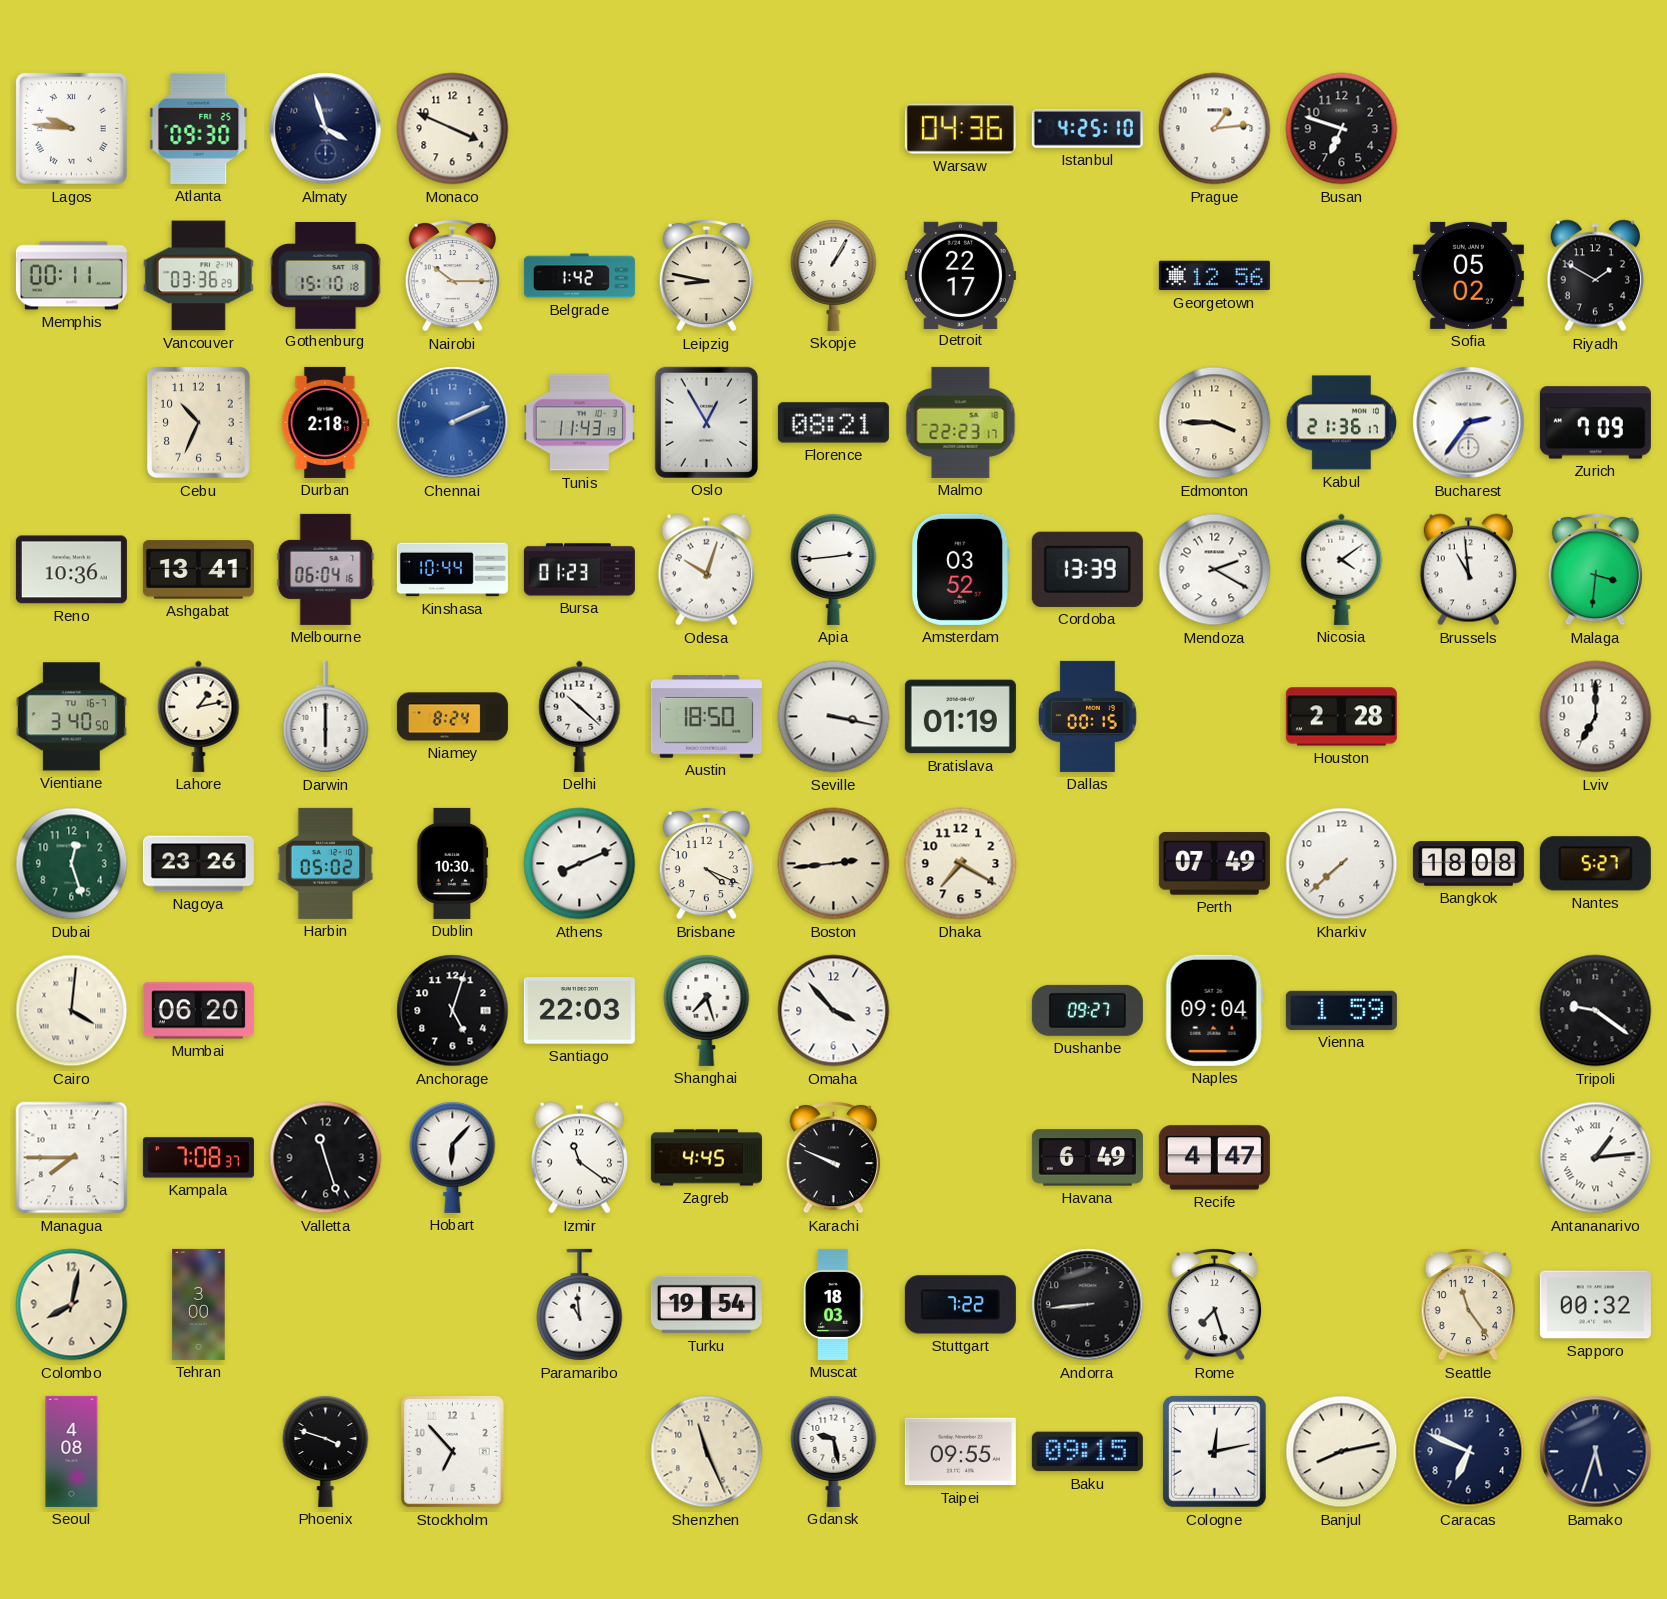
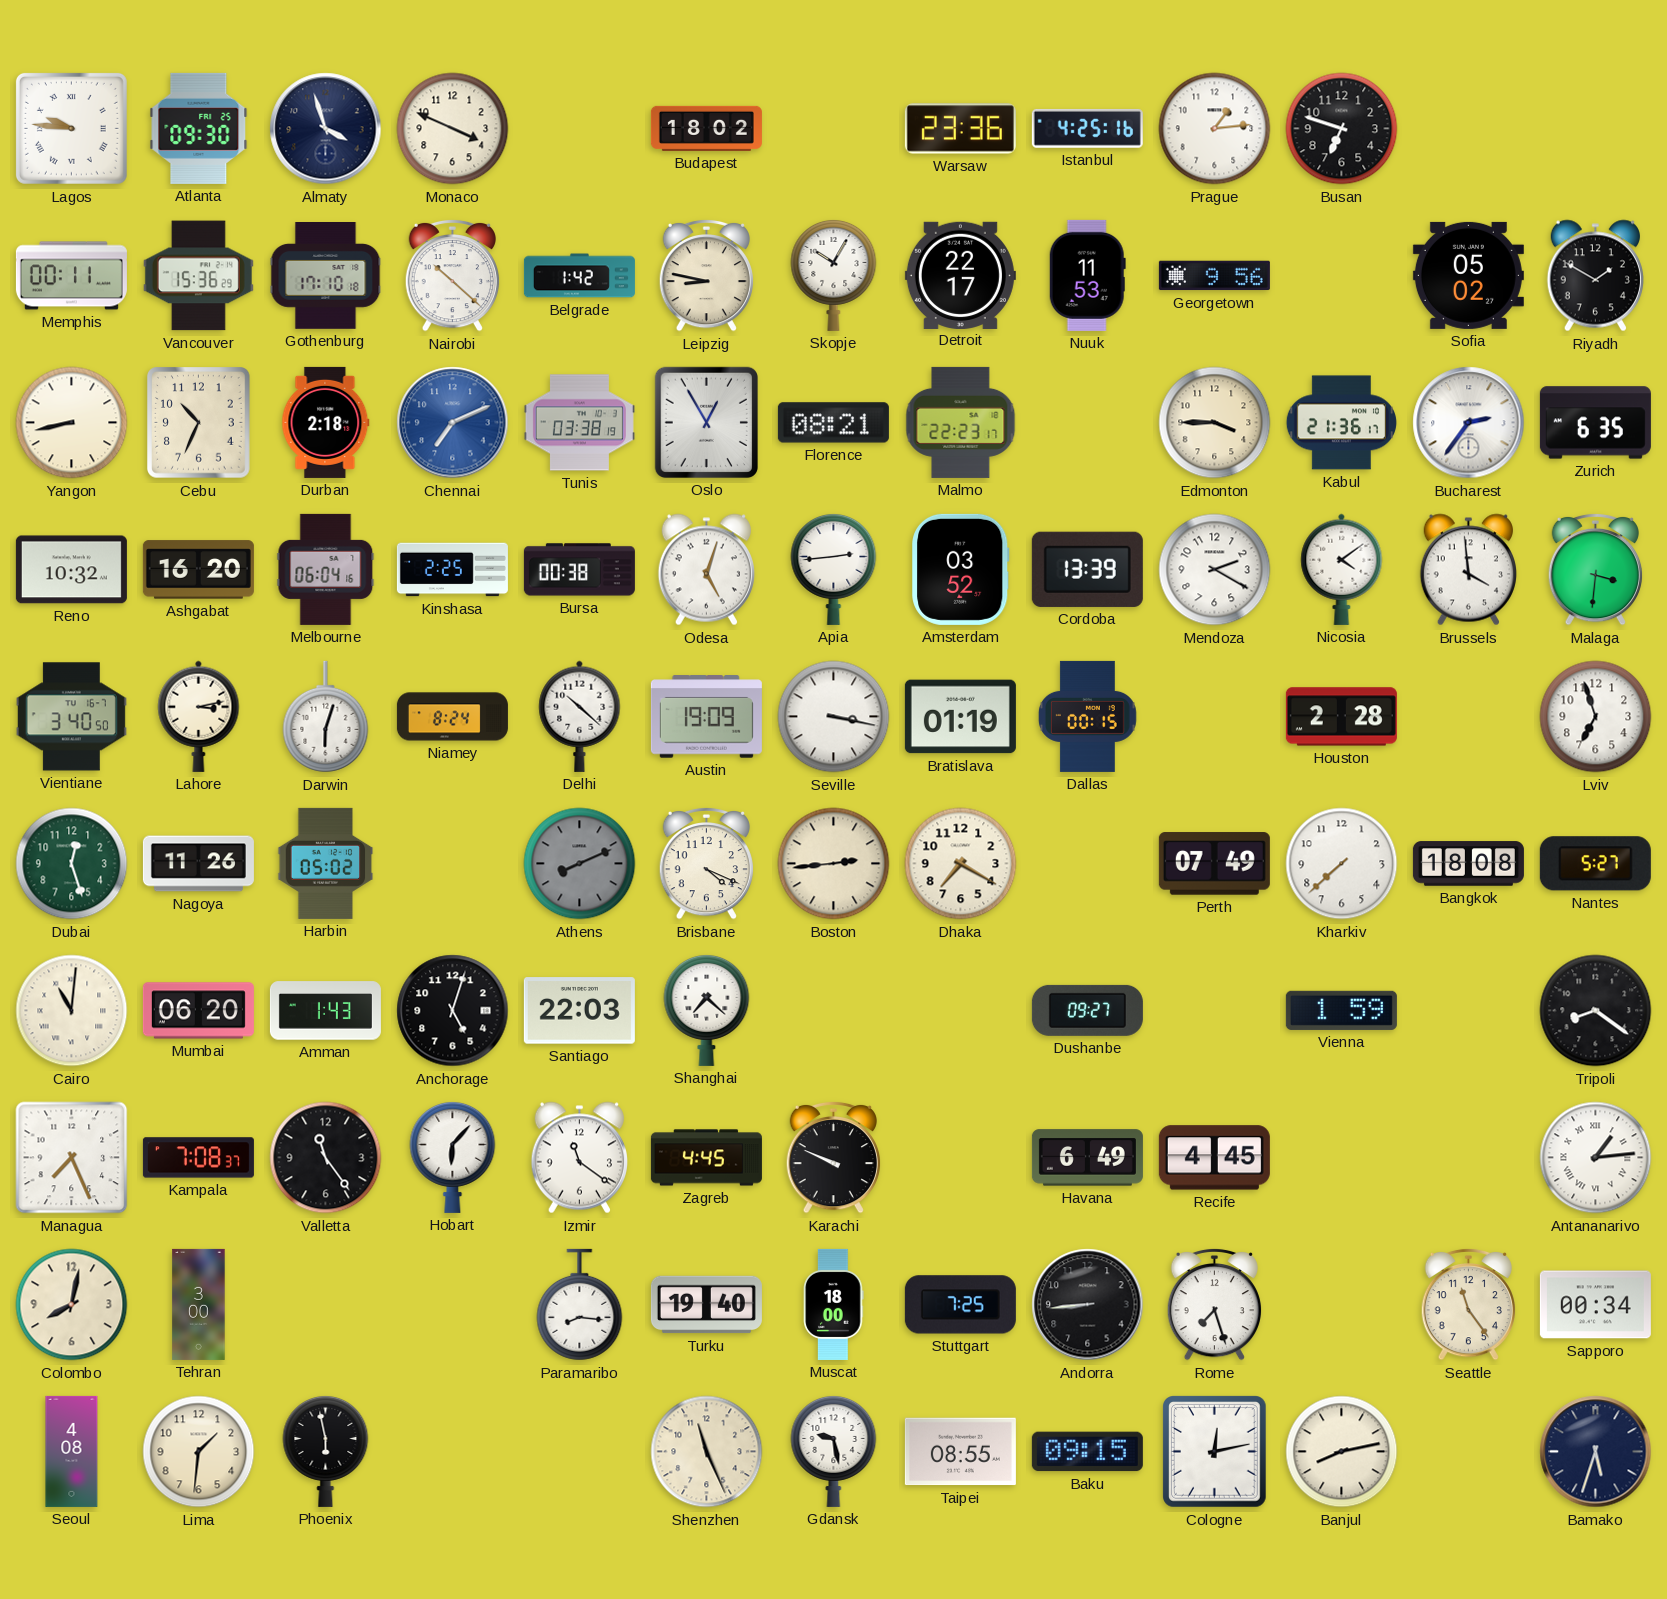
Budapest: none -> 18:02
Warsaw: 04:36 -> 23:36
Istanbul: 4:25:10 -> 4:25:16
Vancouver: 03:36 -> 15:36
Gothenburg: 15:10 -> 17:10
Nairobi: 10:15 -> 10:22
Skopje: 1:05 -> 10:05
Nuuk: none -> 11:53
Georgetown: 12:56 -> 9:56
Yangon: none -> 8:43
Chennai: 2:11 -> 7:11
Tunis: 11:43 -> 03:38
Zurich: 7:09 -> 6:35
Reno: 10:36 -> 10:32
Ashgabat: 13:41 -> 16:20
Kinshasa: 10:44 -> 2:25
Bursa: 01:23 -> 00:38
Odesa: 10:03 -> 5:03
Brussels: 10:59 -> 3:59
Lahore: 1:13 -> 3:13
Darwin: 6:00 -> 6:03
Austin: 18:50 -> 19:09
Lviv: 7:00 -> 6:57
Nagoya: 23:26 -> 11:26
Dublin: 10:30 -> none
Athens dial: white -> grey
Cairo: 4:01 -> 11:01
Amman: none -> 1:43
Shanghai: 7:27 -> 7:22
Omaha: 3:53 -> none
Naples: 09:04 -> none
Tripoli: 9:21 -> 8:21
Managua: 7:45 -> 7:26
Valletta: 11:27 -> 11:24
Recife: 4:47 -> 4:45
Paramaribo: 10:59 -> 8:16
Turku: 19:54 -> 19:40
Muscat: 18:03 -> 18:00
Stuttgart: 7:22 -> 7:25
Sapporo: 00:32 -> 00:34
Lima: none -> 1:31
Phoenix: 3:48 -> 5:58
Stockholm: 6:53 -> none
Taipei: 09:55 -> 08:55
Caracas: 6:49 -> none
